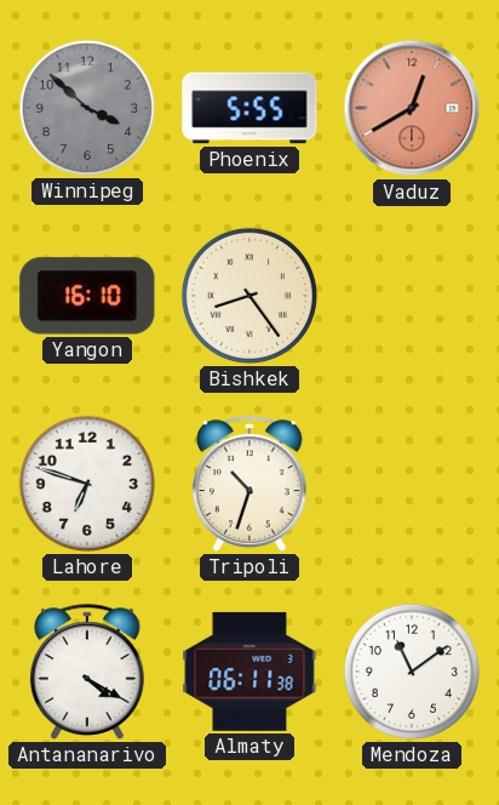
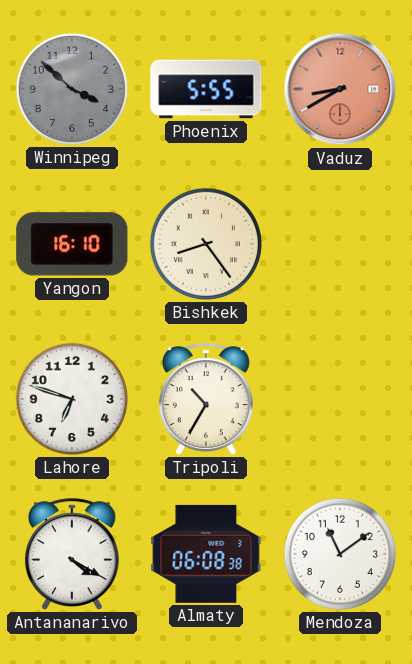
Vaduz: 12:40 -> 8:40
Tripoli: 10:33 -> 10:35
Almaty: 06:11 -> 06:08
